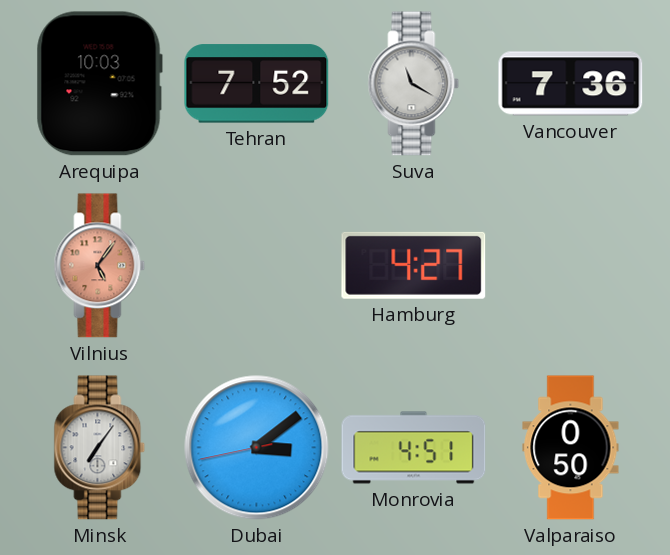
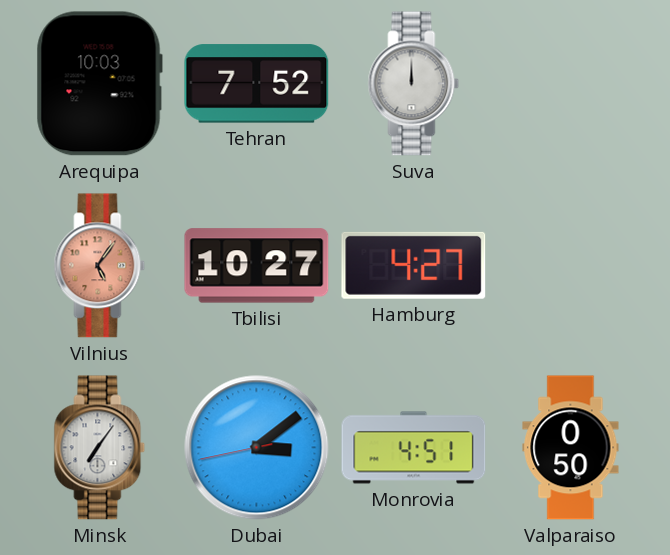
Suva: 11:20 -> 12:00
Vancouver: 7:36 -> none
Tbilisi: none -> 10:27
